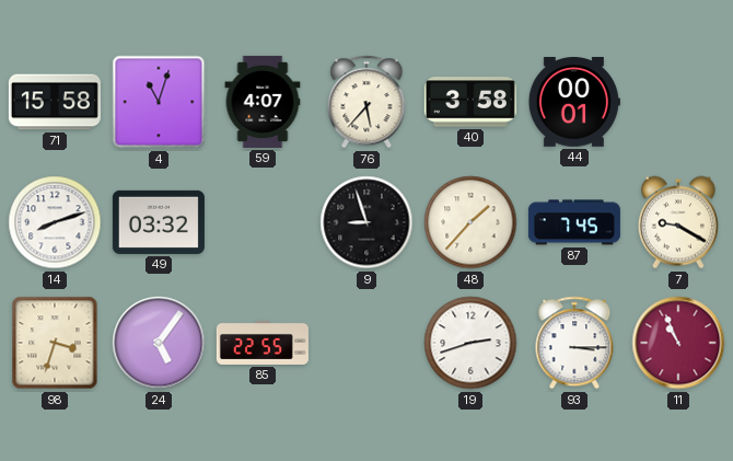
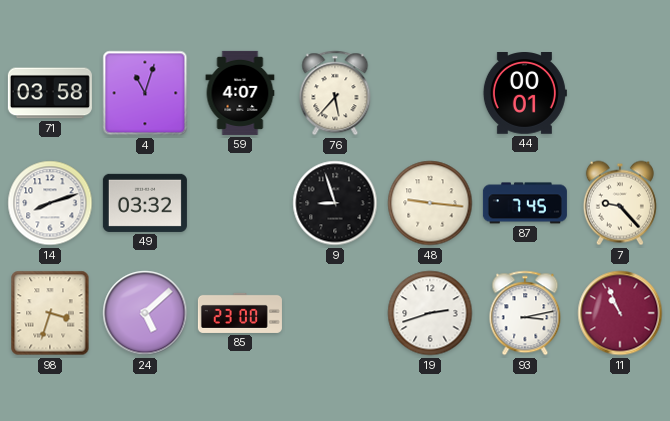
71: 15:58 -> 03:58
40: 3:58 -> none
48: 1:37 -> 9:16
7: 9:20 -> 9:23
24: 5:06 -> 5:08
85: 22:55 -> 23:00
93: 3:15 -> 3:13
